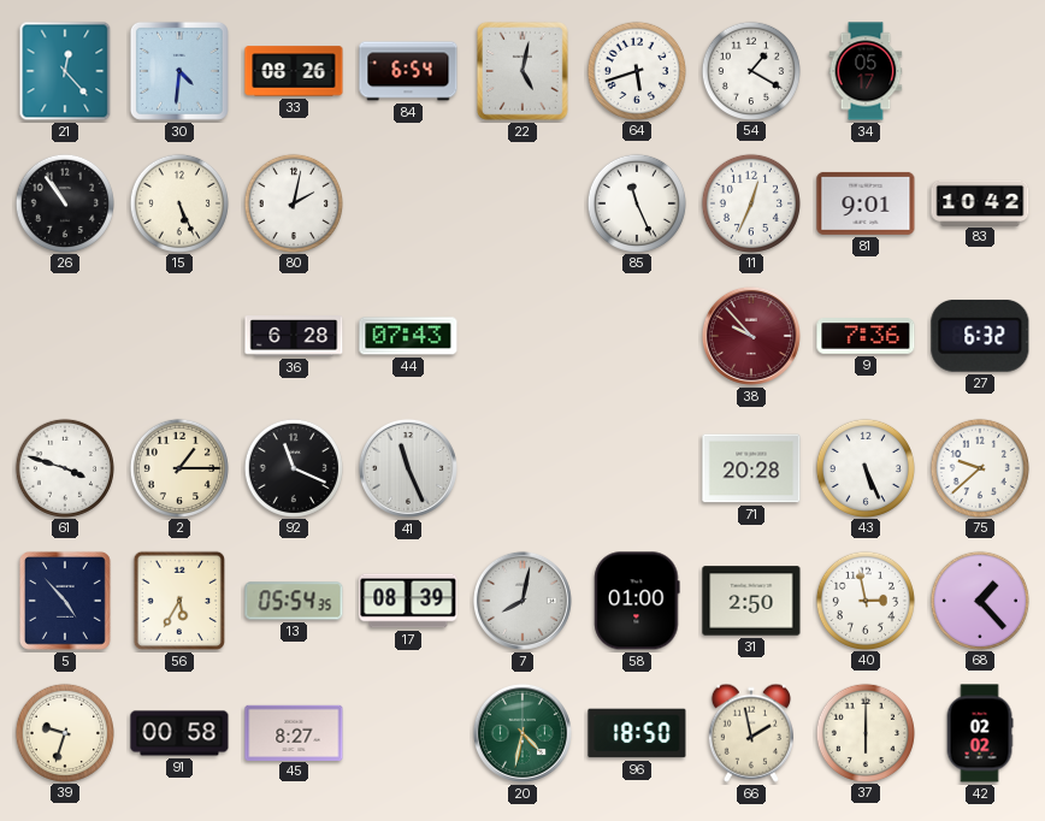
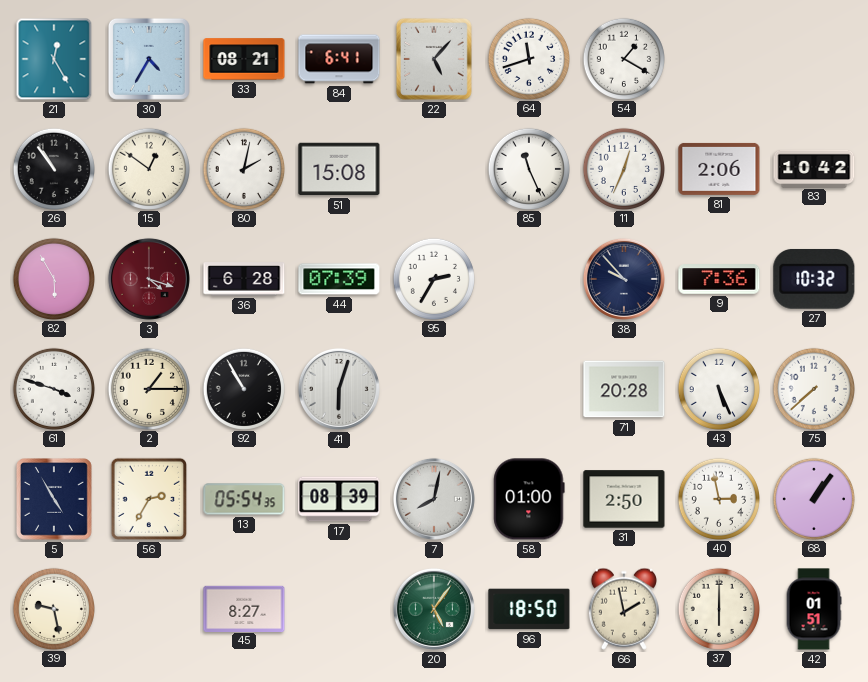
21: 12:23 -> 12:25
30: 4:31 -> 4:35
33: 08:26 -> 08:21
84: 6:54 -> 6:41
22: 5:02 -> 5:07
64: 5:42 -> 11:42
34: 05:17 -> none
15: 5:26 -> 12:51
51: none -> 15:08
81: 9:01 -> 2:06
82: none -> 5:55
3: none -> 4:18
44: 07:43 -> 07:39
95: none -> 2:35
38 dial: burgundy -> navy
27: 6:32 -> 10:32
92: 11:19 -> 10:55
41: 11:26 -> 6:03
75: 9:38 -> 7:38
5: 4:53 -> 4:55
56: 5:35 -> 2:35
68: 1:23 -> 1:06
39: 9:33 -> 9:28
91: 00:58 -> none
20: 4:32 -> 5:06
42: 02:02 -> 01:51
